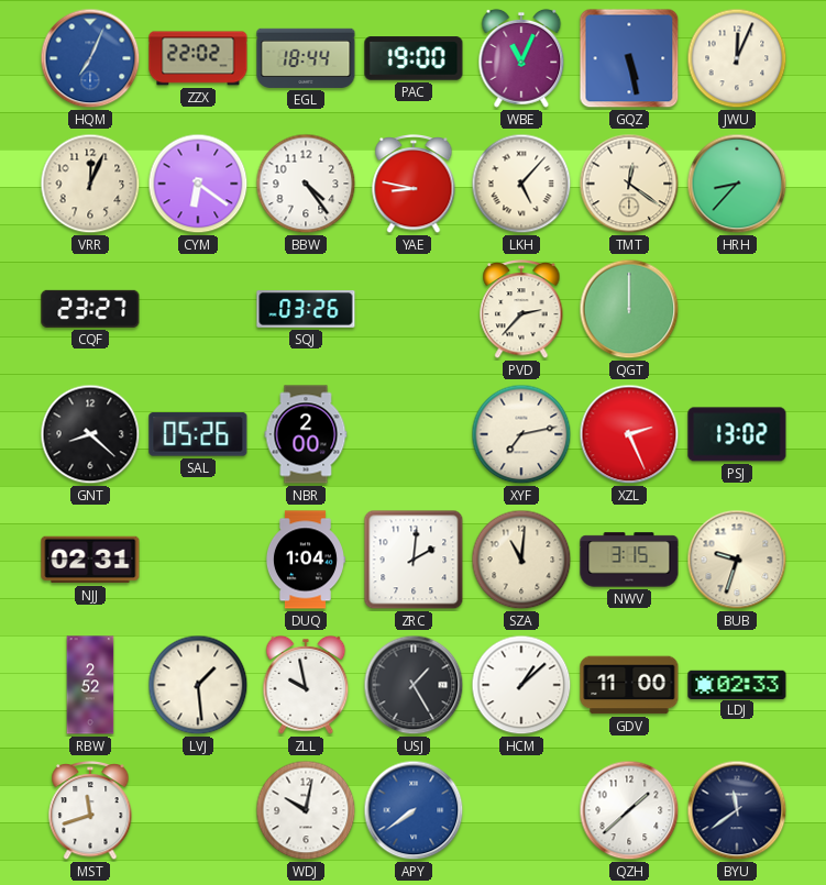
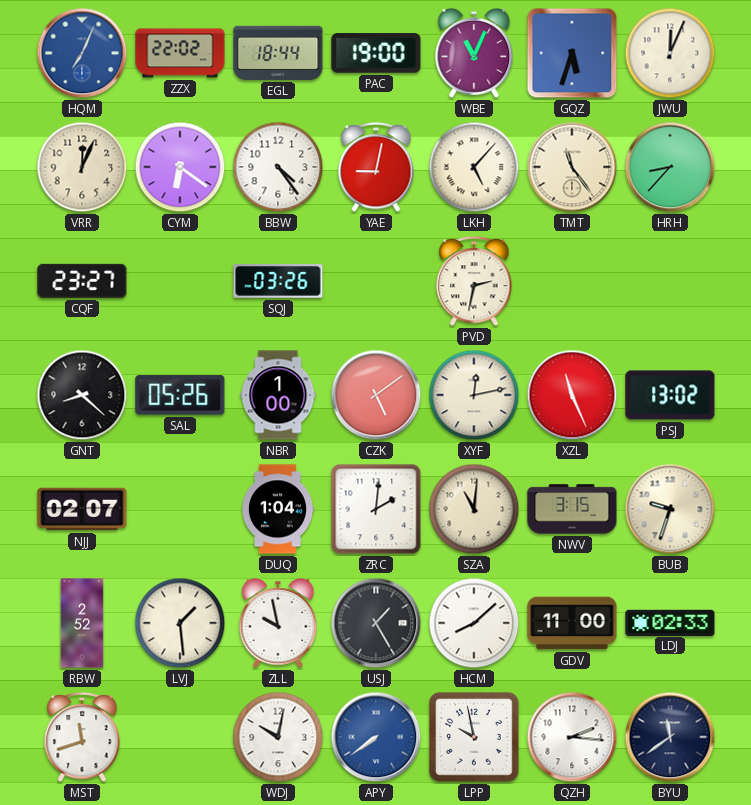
GQZ: 5:28 -> 5:33
YAE: 8:47 -> 9:02
TMT: 12:21 -> 11:24
PVD: 2:37 -> 2:32
QGT: 12:00 -> none
NBR: 2:00 -> 1:00
CZK: none -> 5:09
XYF: 7:13 -> 12:13
XZL: 2:26 -> 11:26
NJJ: 02:31 -> 02:07
HCM: 1:08 -> 8:08
LPP: none -> 9:58
QZH: 1:38 -> 2:16
